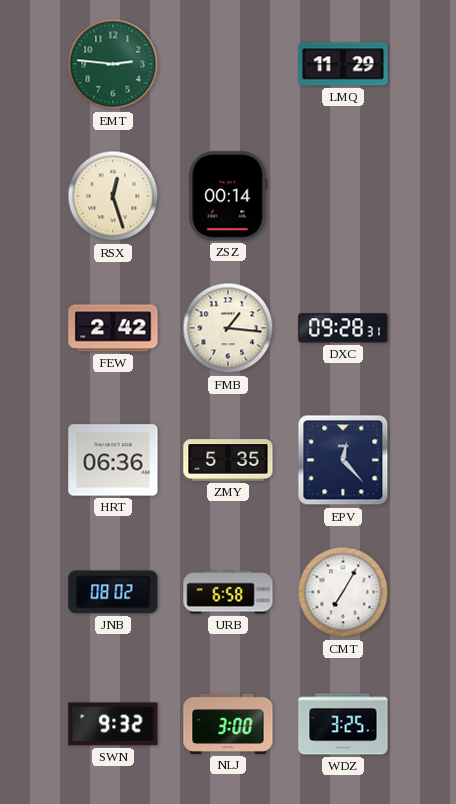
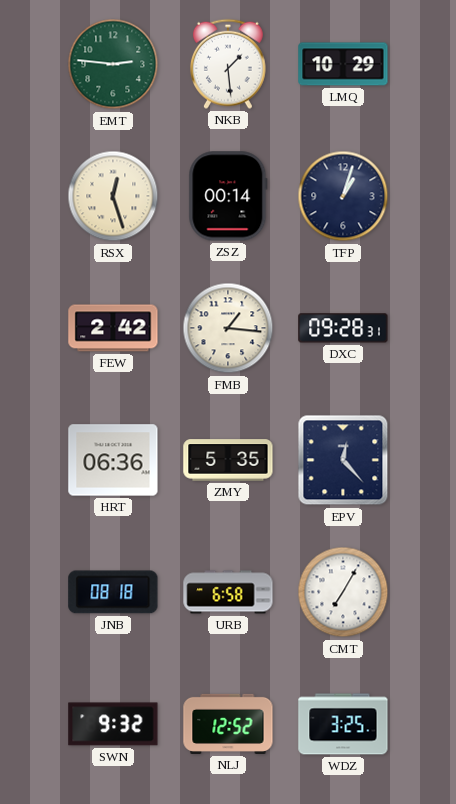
NKB: none -> 1:29
LMQ: 11:29 -> 10:29
TFP: none -> 1:03
JNB: 08:02 -> 08:18
NLJ: 3:00 -> 12:52
